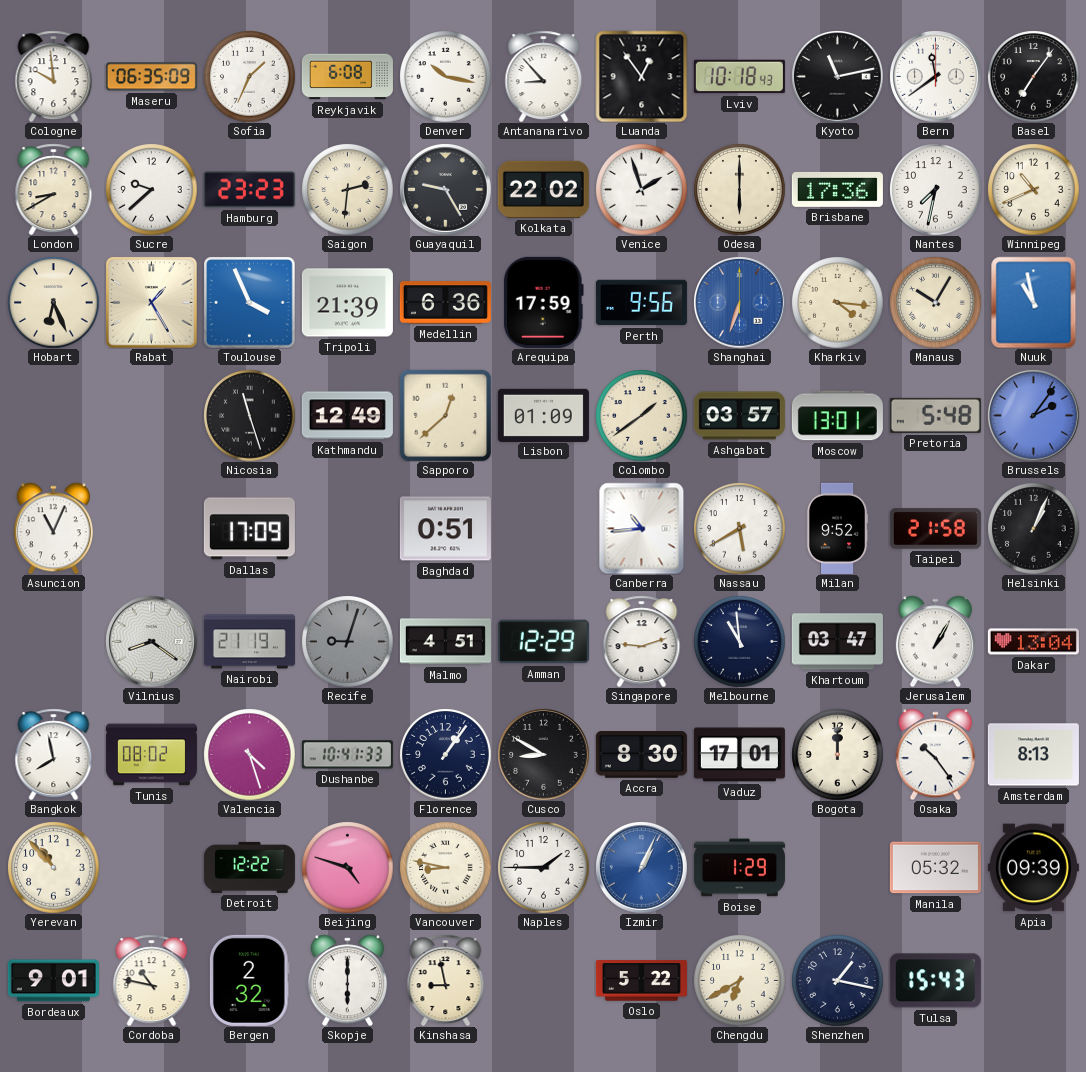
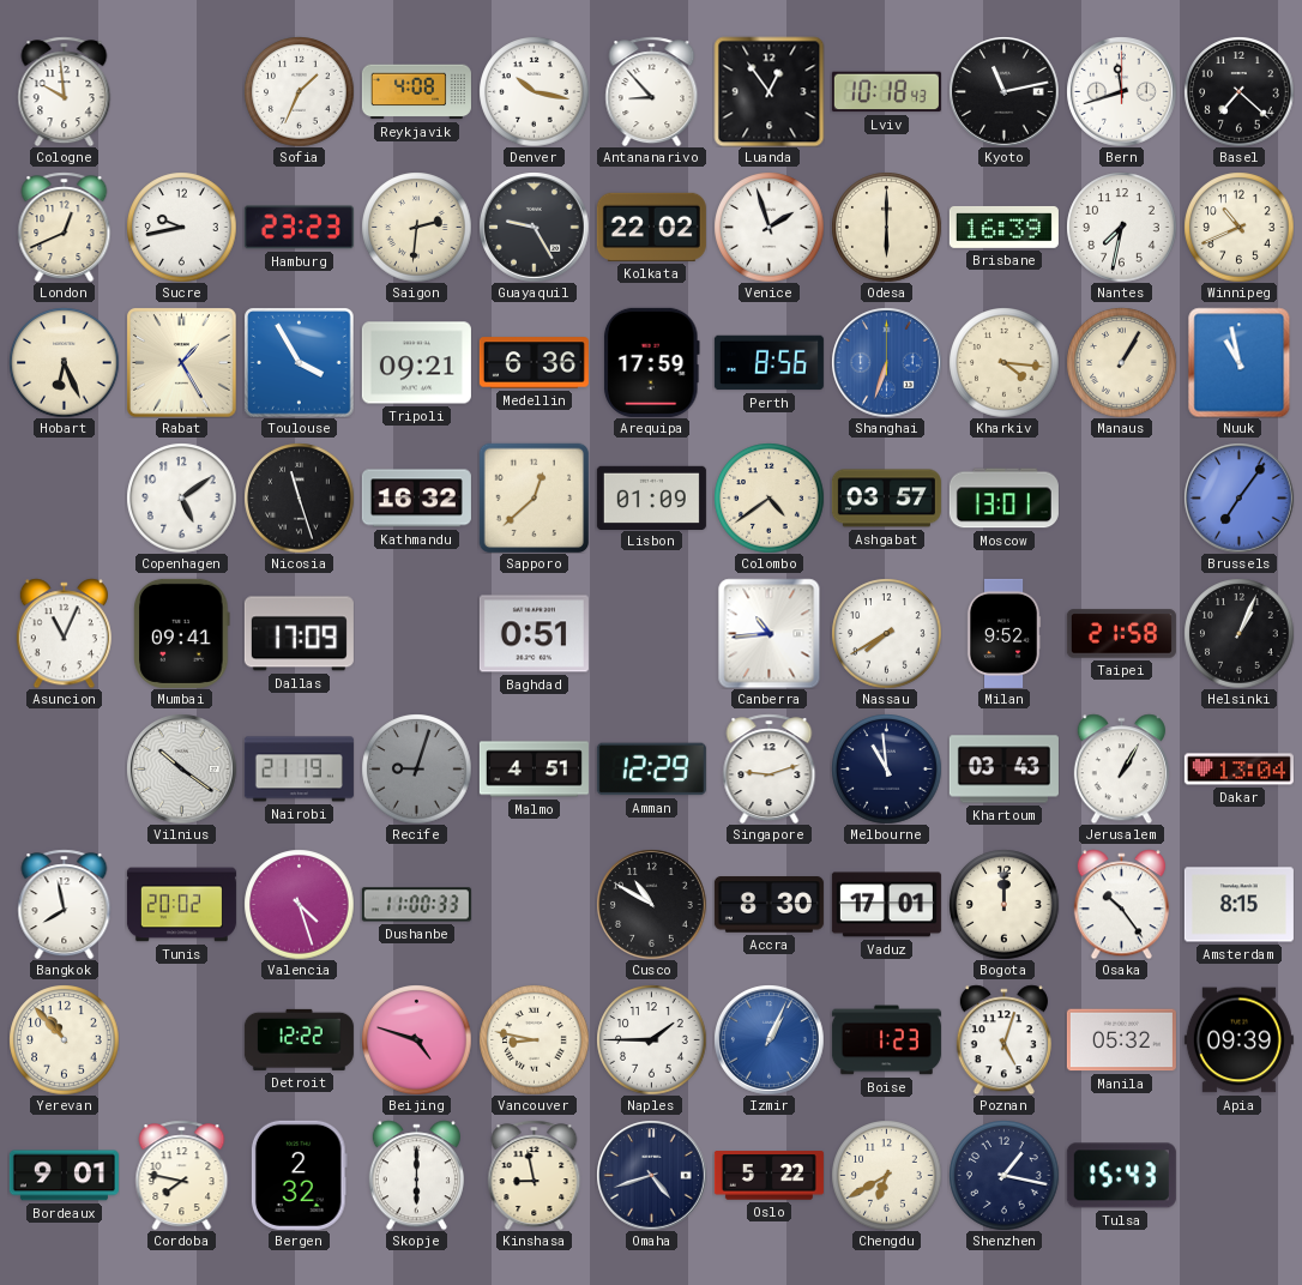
Maseru: 06:35 -> none
Reykjavik: 6:08 -> 4:08
Bern: 11:39 -> 11:42
Basel: 7:06 -> 7:22
London: 8:40 -> 12:41
Sucre: 9:38 -> 9:43
Brisbane: 17:36 -> 16:39
Toulouse: 3:56 -> 3:55
Tripoli: 21:39 -> 09:21
Perth: 9:56 -> 8:56
Manaus: 10:05 -> 1:05
Copenhagen: none -> 5:09
Kathmandu: 12:49 -> 16:32
Colombo: 1:39 -> 4:39
Pretoria: 5:48 -> none
Brussels: 2:06 -> 7:06
Mumbai: none -> 09:41
Nassau: 5:40 -> 7:40
Vilnius: 8:21 -> 10:21
Khartoum: 03:47 -> 03:43
Tunis: 08:02 -> 20:02
Dushanbe: 10:41 -> 11:00
Florence: 1:06 -> none
Cusco: 8:50 -> 10:50
Amsterdam: 8:13 -> 8:15
Boise: 1:29 -> 1:23
Poznan: none -> 5:03
Cordoba: 10:47 -> 7:47
Omaha: none -> 4:42
